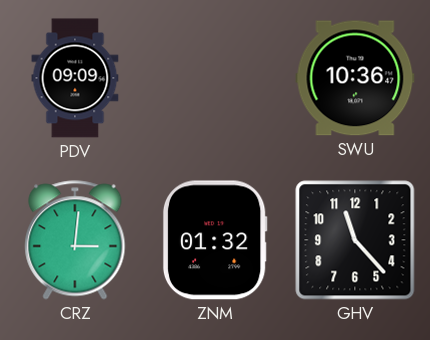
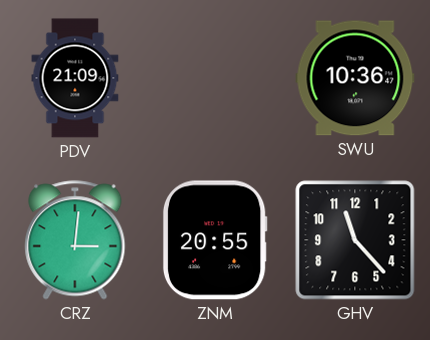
PDV: 09:09 -> 21:09
ZNM: 01:32 -> 20:55
